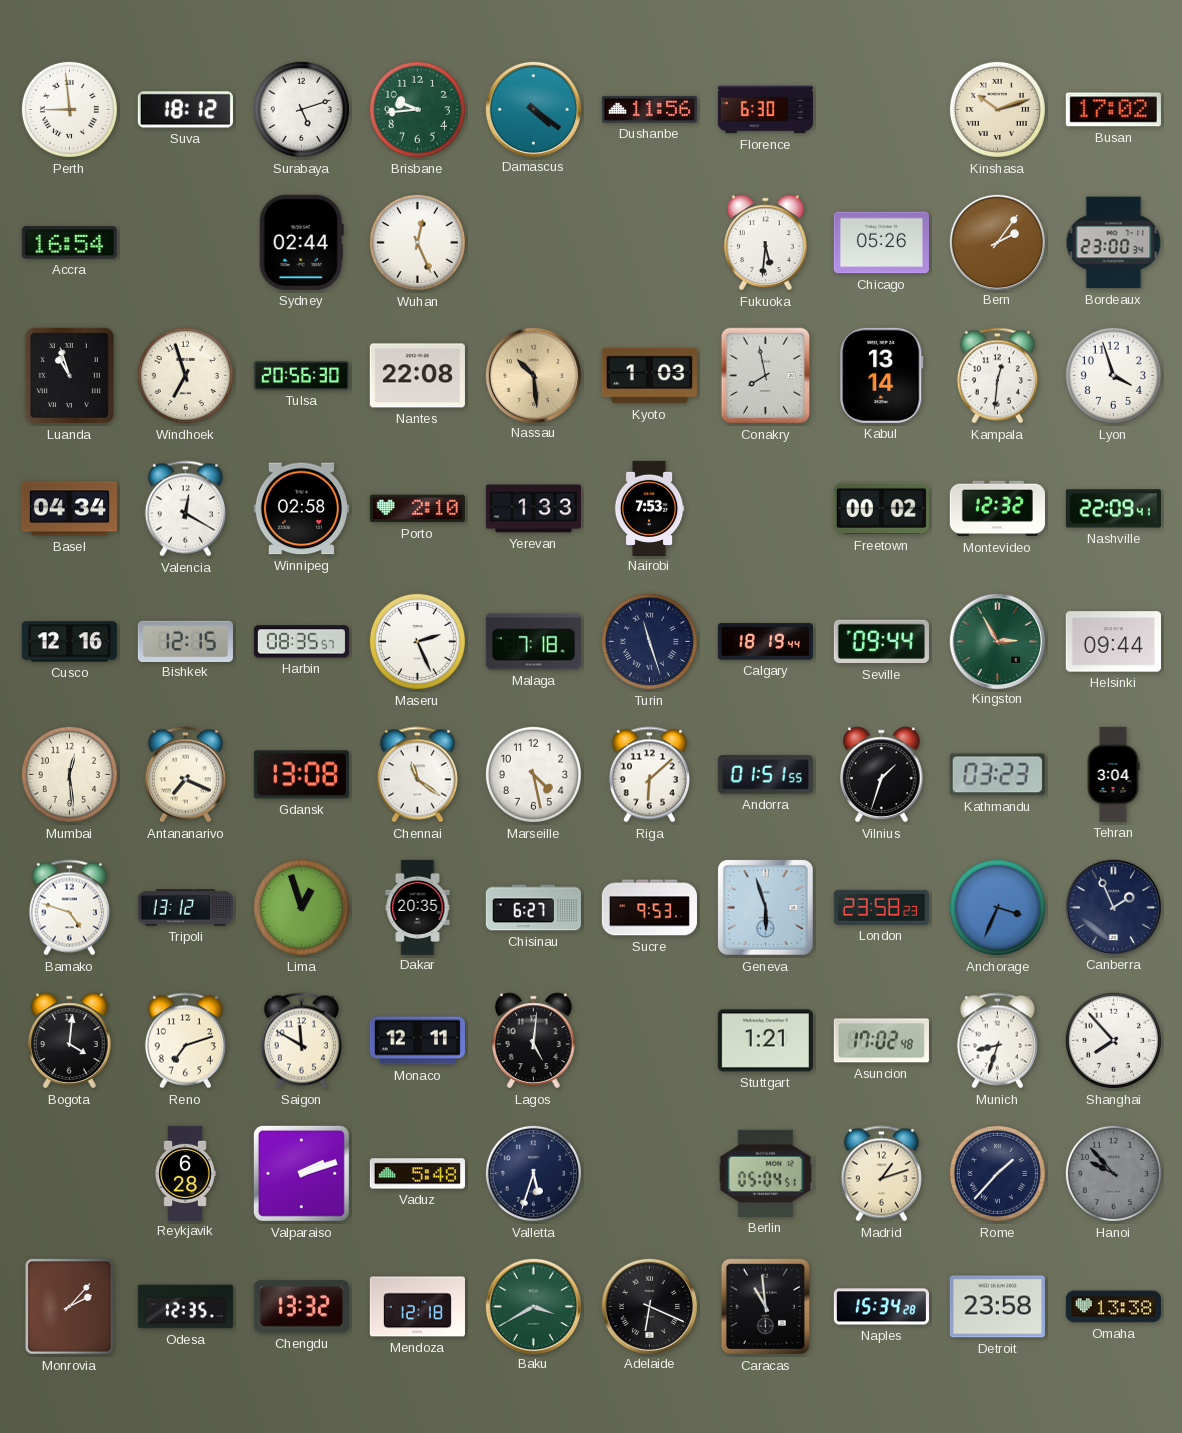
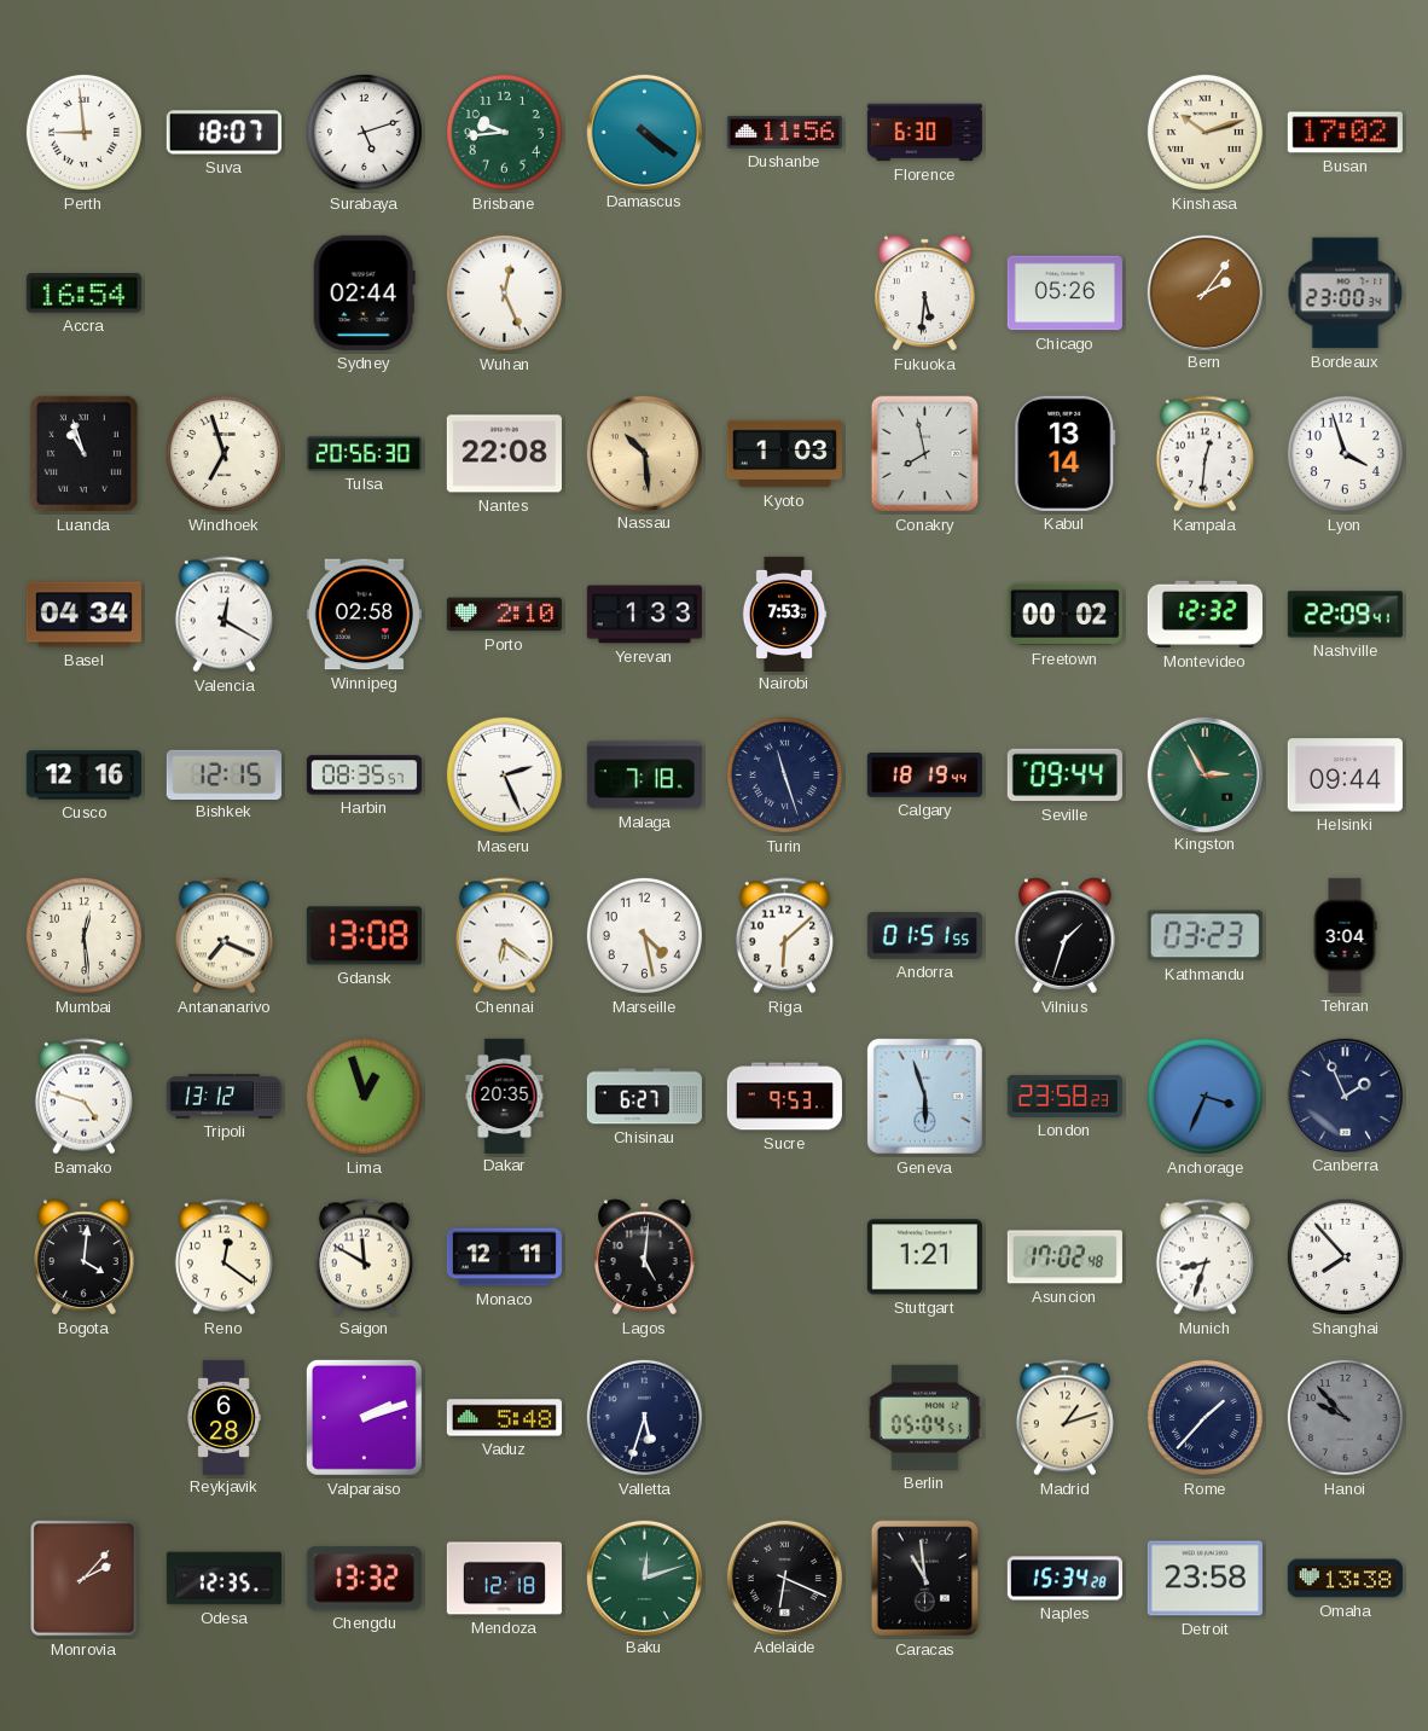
Suva: 18:12 -> 18:07
Chennai: 11:21 -> 6:21
Reno: 7:12 -> 12:21
Baku: 3:40 -> 12:12
